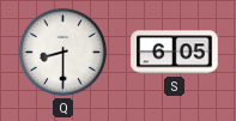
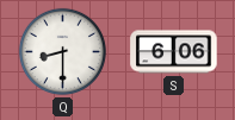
S: 6:05 -> 6:06
